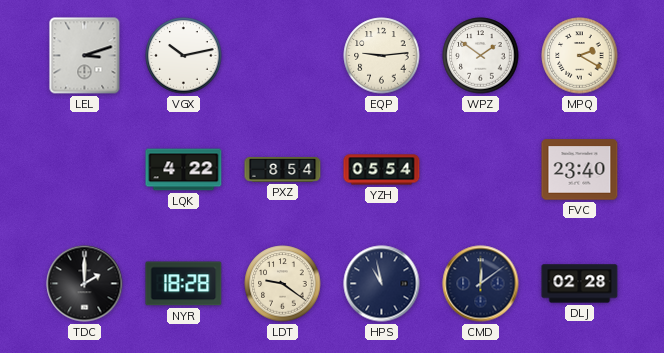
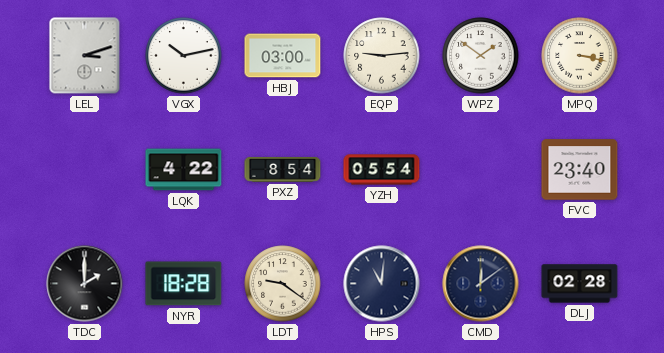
HBJ: none -> 03:00
MPQ: 2:20 -> 3:17
HPS: 10:58 -> 11:01
